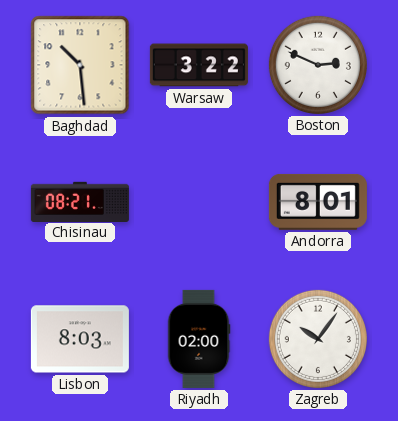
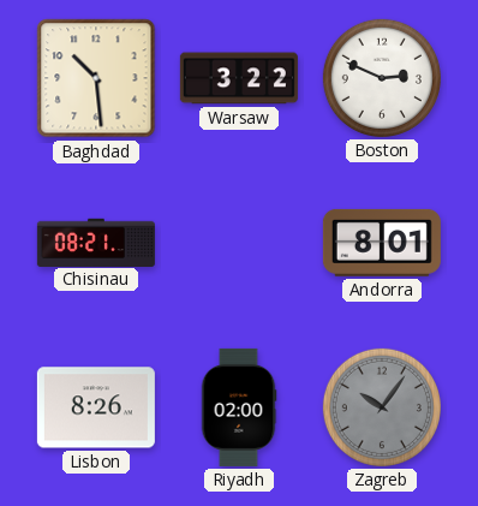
Lisbon: 8:03 -> 8:26
Zagreb dial: white -> grey
